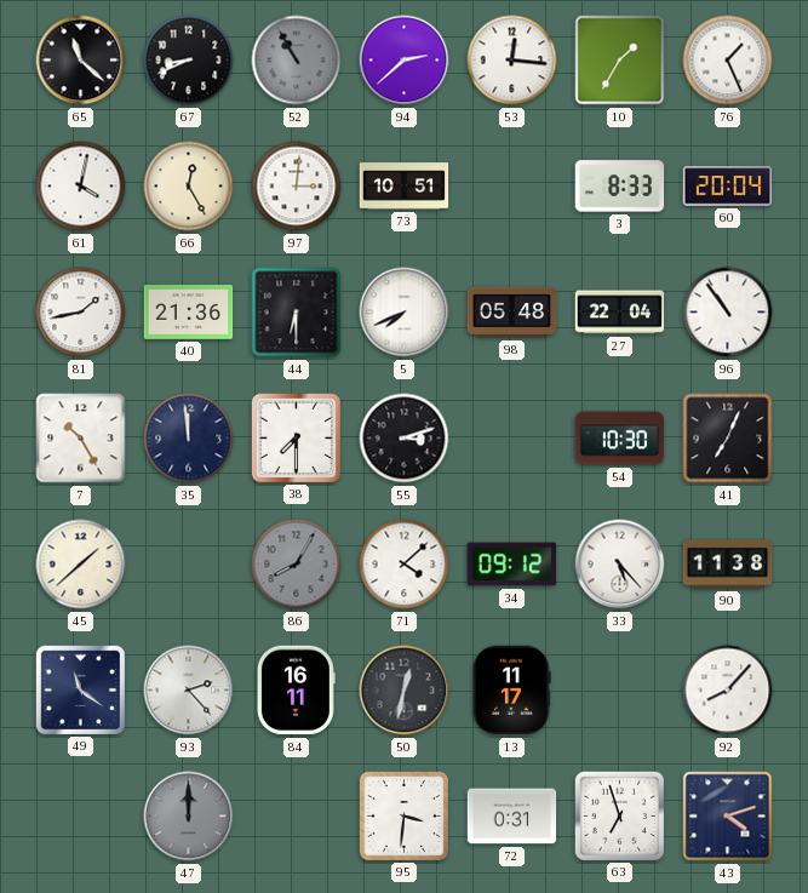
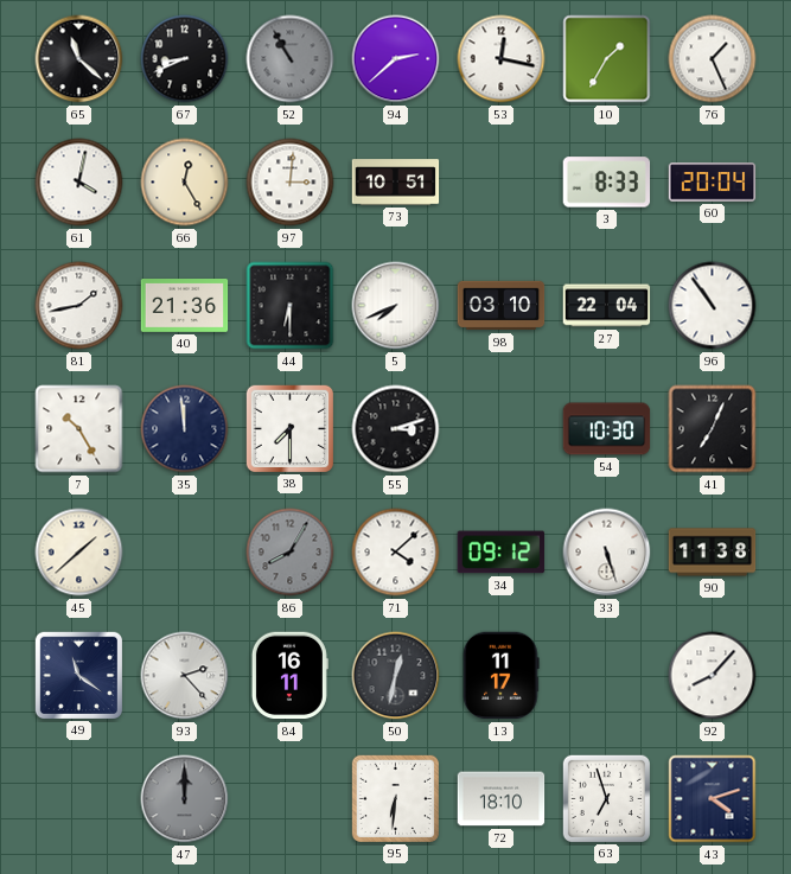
53: 12:16 -> 12:17
98: 05:48 -> 03:10
33: 5:23 -> 5:27
95: 3:31 -> 6:31
72: 0:31 -> 18:10
